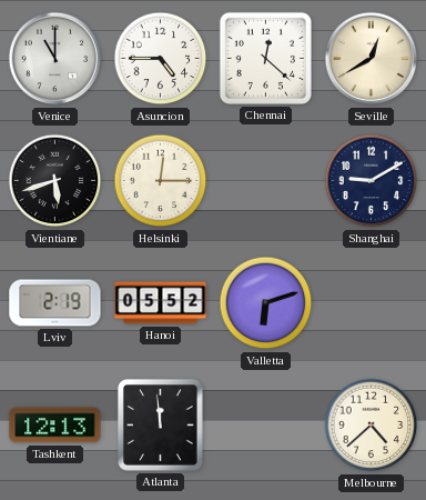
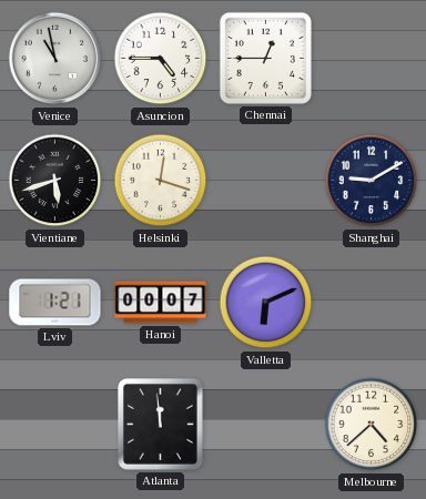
Venice: 11:00 -> 10:58
Chennai: 12:22 -> 12:45
Seville: 12:40 -> none
Helsinki: 12:15 -> 12:18
Lviv: 2:19 -> 1:21
Hanoi: 05:52 -> 00:07
Valletta: 6:12 -> 6:11
Tashkent: 12:13 -> none
